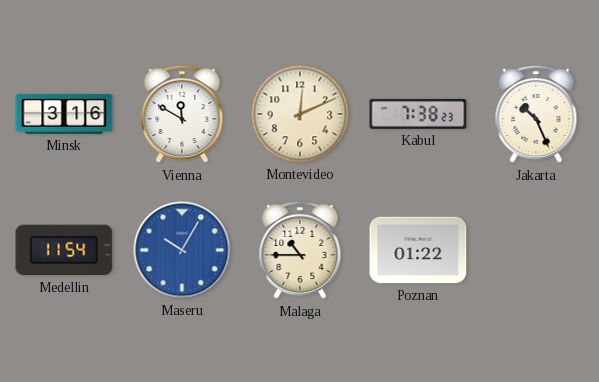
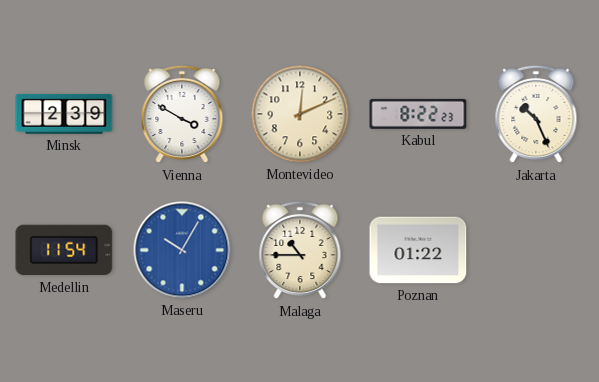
Minsk: 3:16 -> 2:39
Vienna: 11:50 -> 3:50
Kabul: 7:38 -> 8:22
